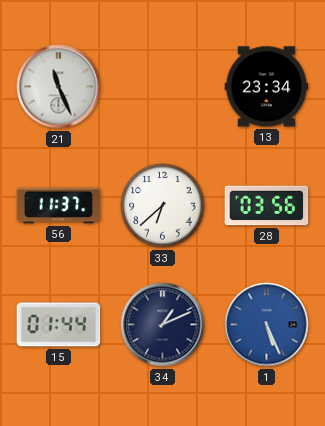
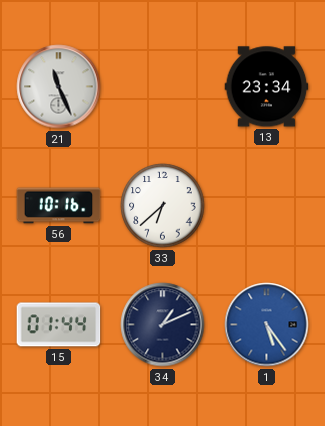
56: 11:37 -> 10:16
28: 03:56 -> none
1: 5:26 -> 5:24
